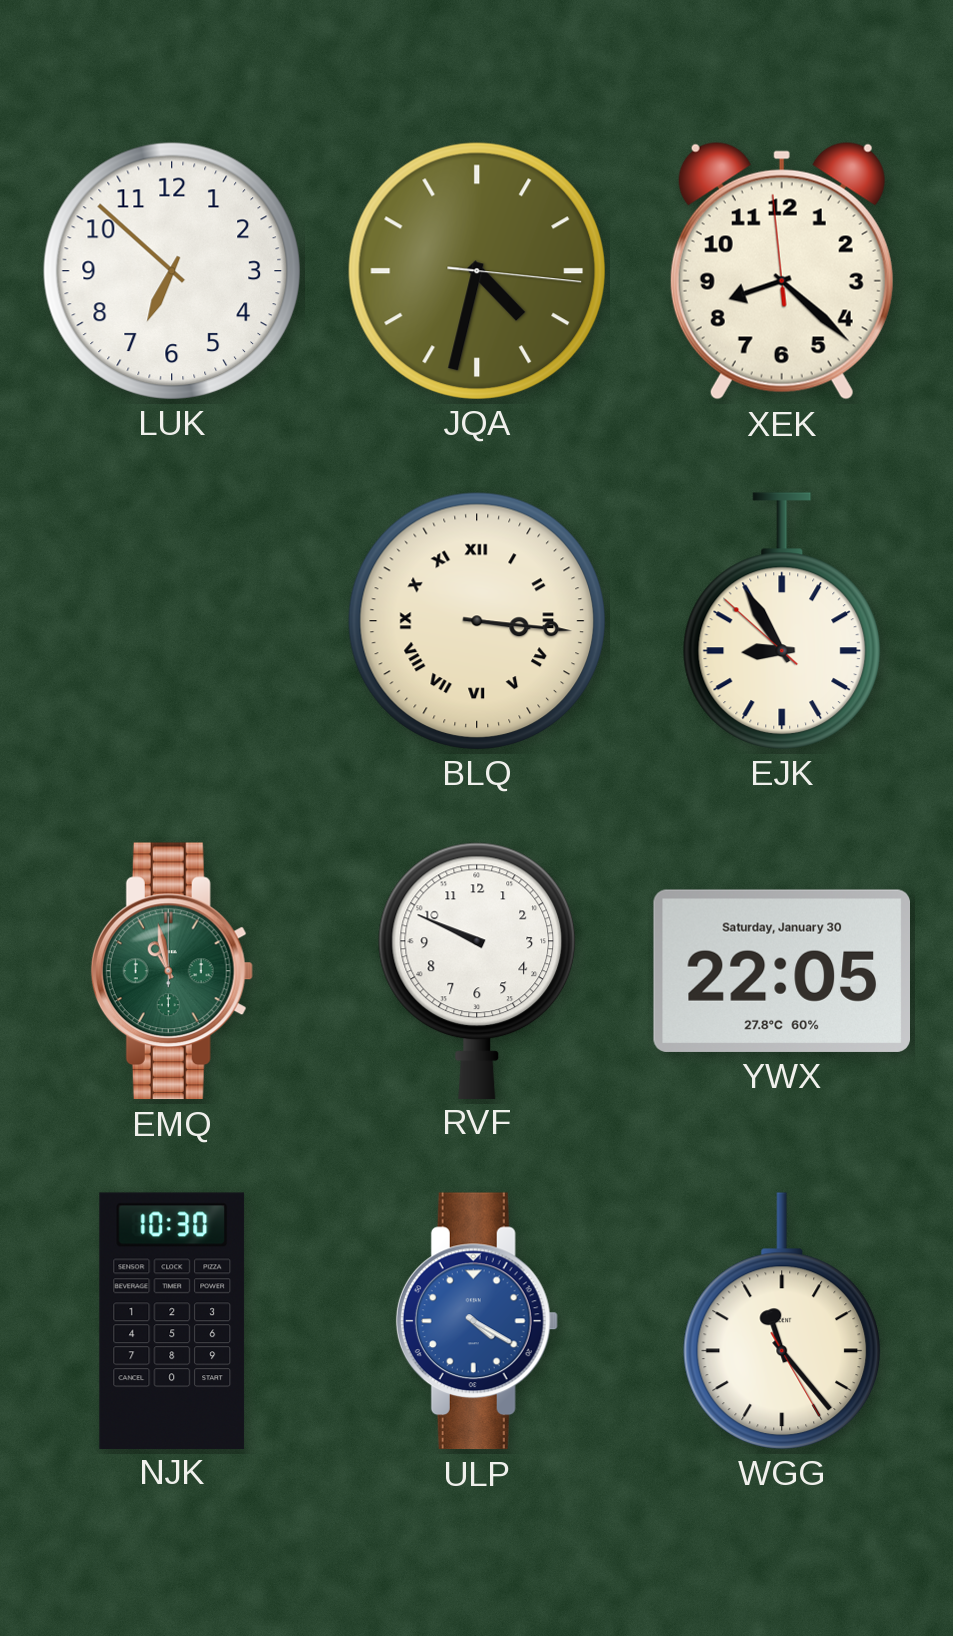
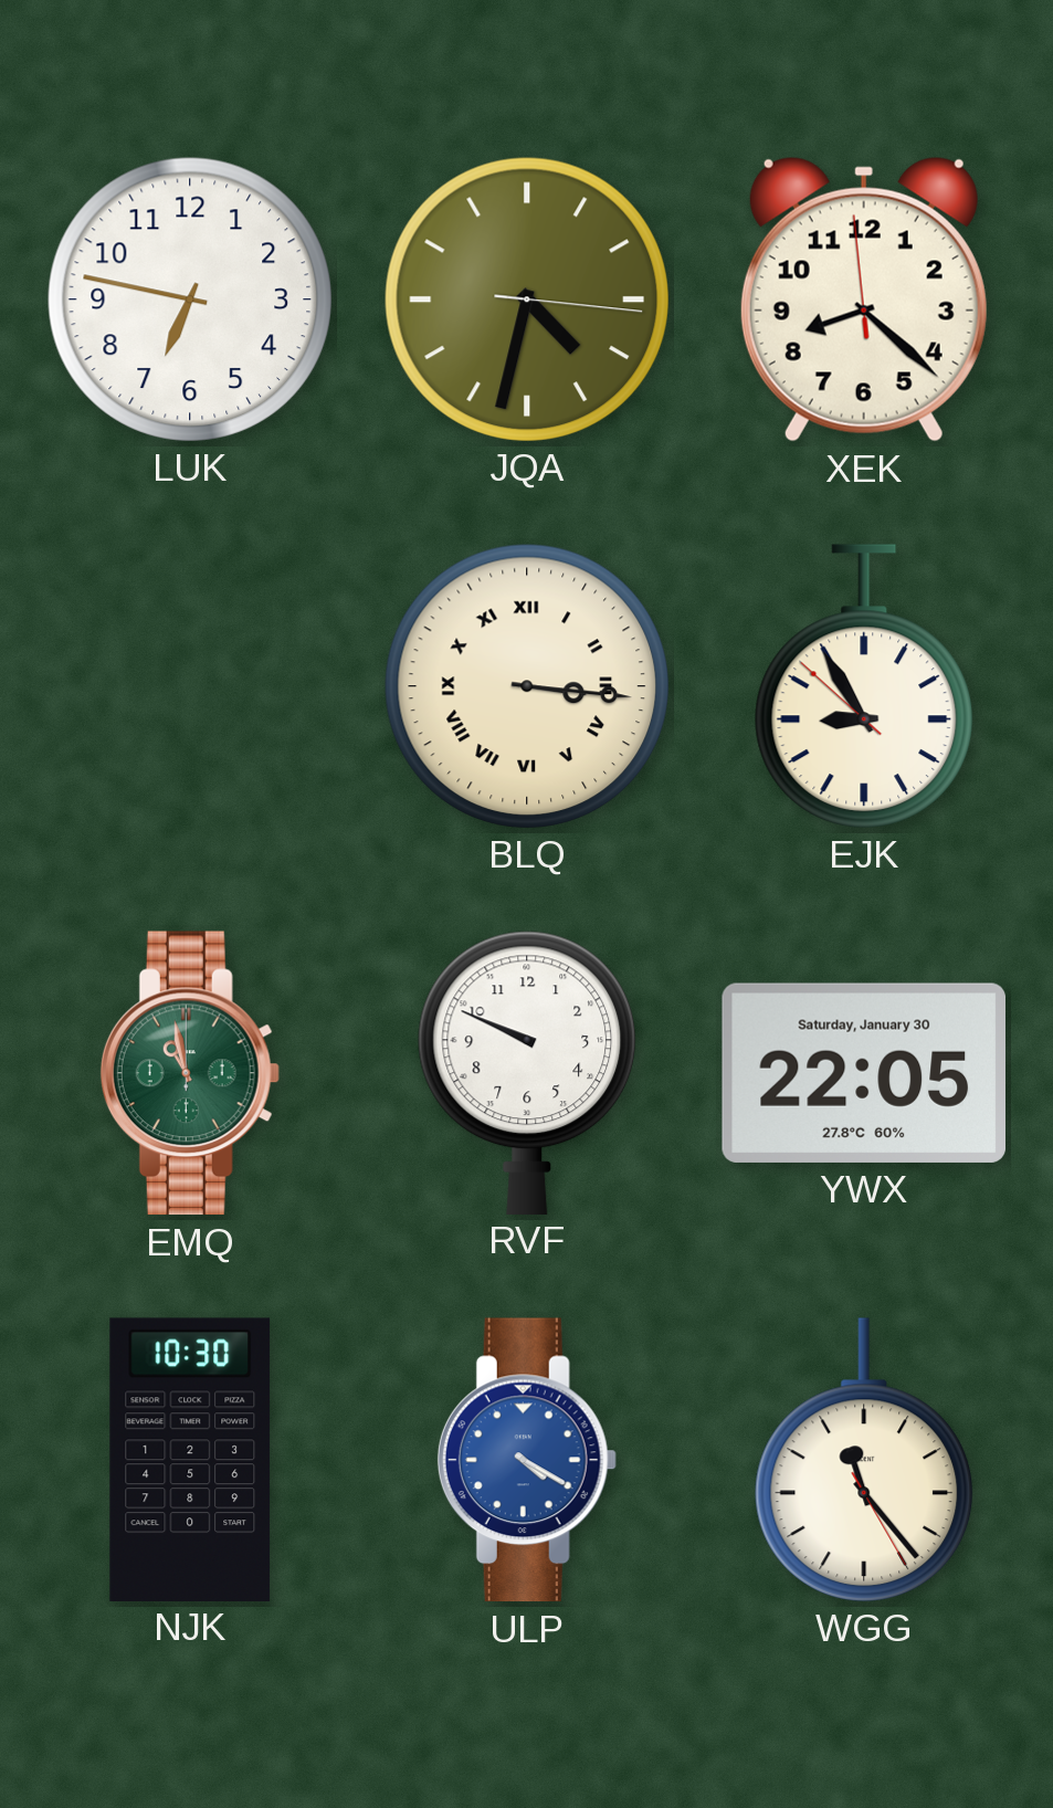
LUK: 6:52 -> 6:47
